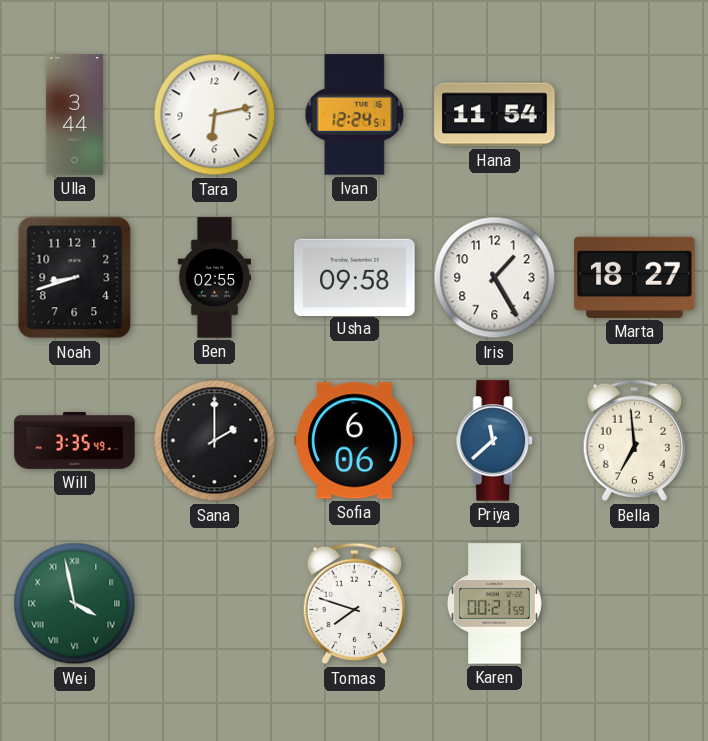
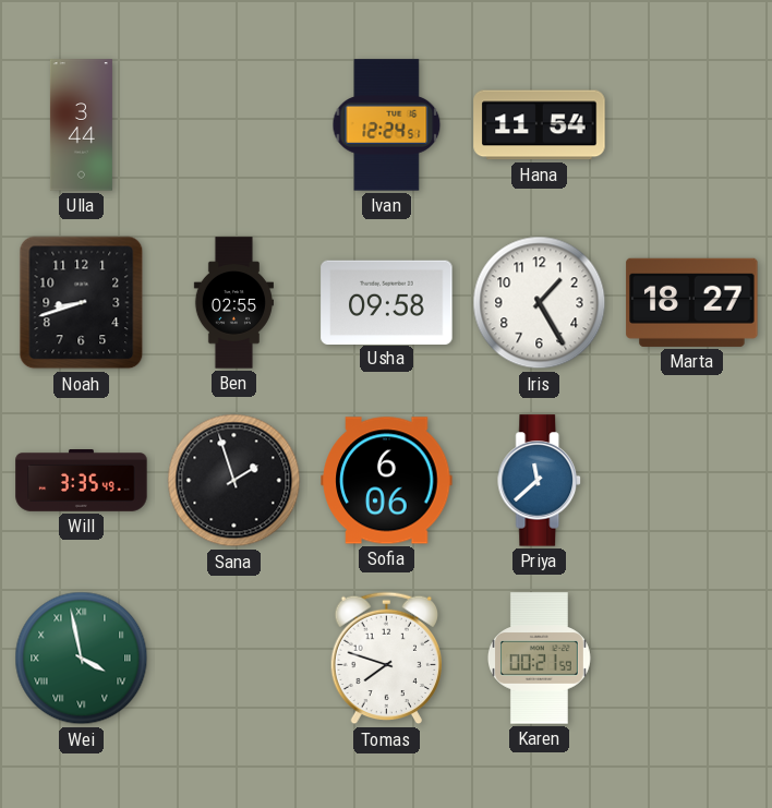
Tara: 6:13 -> none
Sana: 2:00 -> 1:57
Bella: 6:59 -> none
